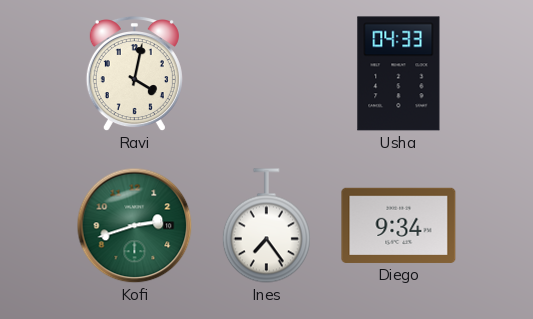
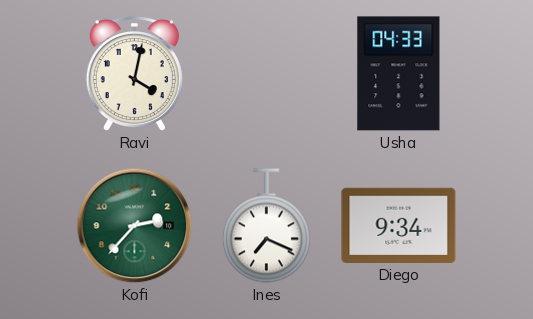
Kofi: 2:42 -> 2:37
Ines: 7:24 -> 7:19
